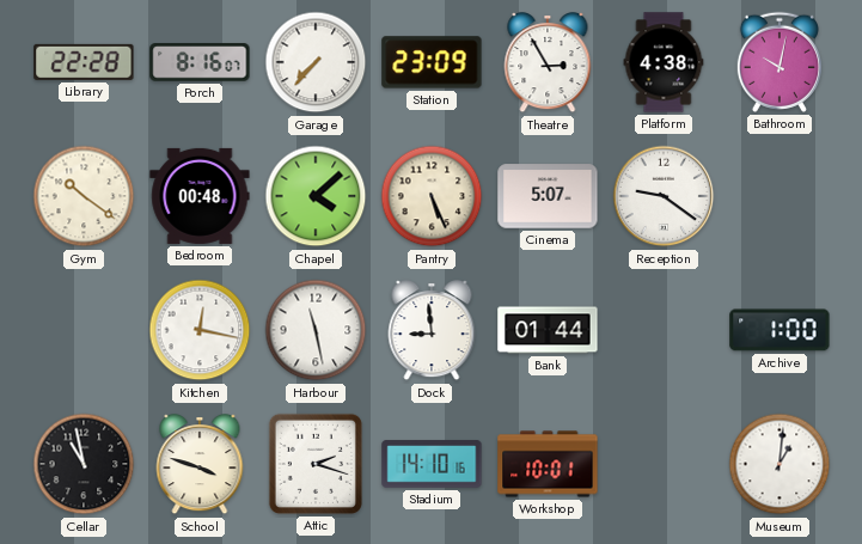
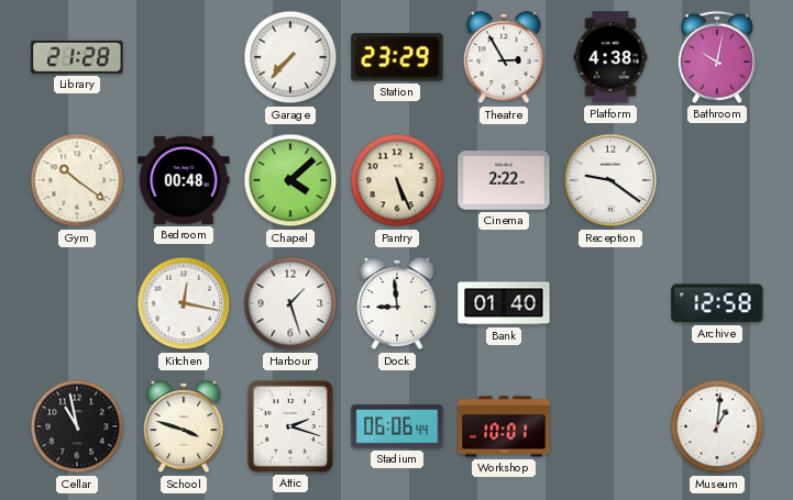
Library: 22:28 -> 21:28
Porch: 8:16 -> none
Station: 23:09 -> 23:29
Cinema: 5:07 -> 2:22
Harbour: 11:28 -> 1:27
Bank: 01:44 -> 01:40
Archive: 1:00 -> 12:58
Stadium: 14:10 -> 06:06
